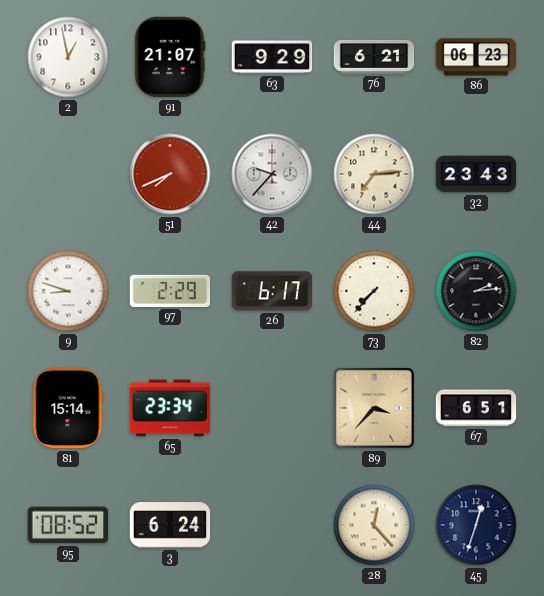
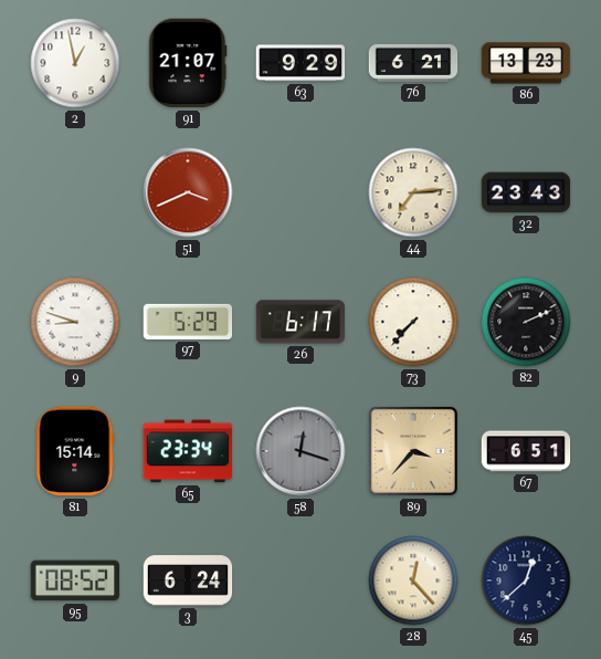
86: 06:23 -> 13:23
51: 7:41 -> 3:41
42: 9:37 -> none
97: 2:29 -> 5:29
82: 2:14 -> 2:11
58: none -> 12:18
45: 12:33 -> 12:38
